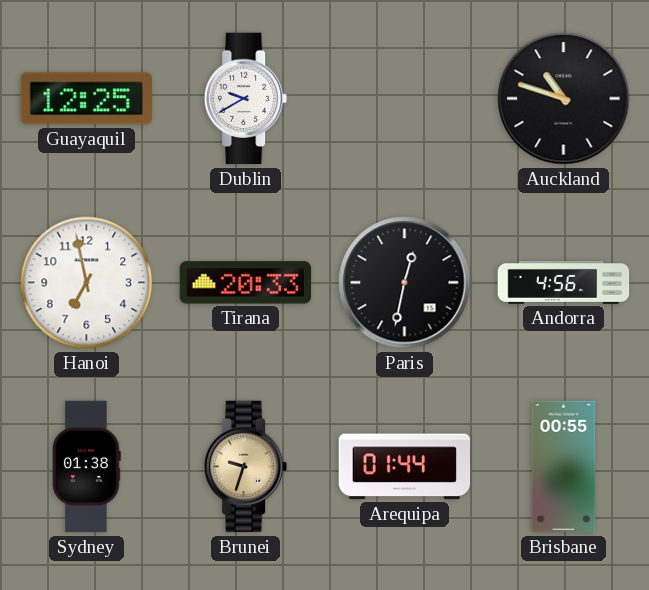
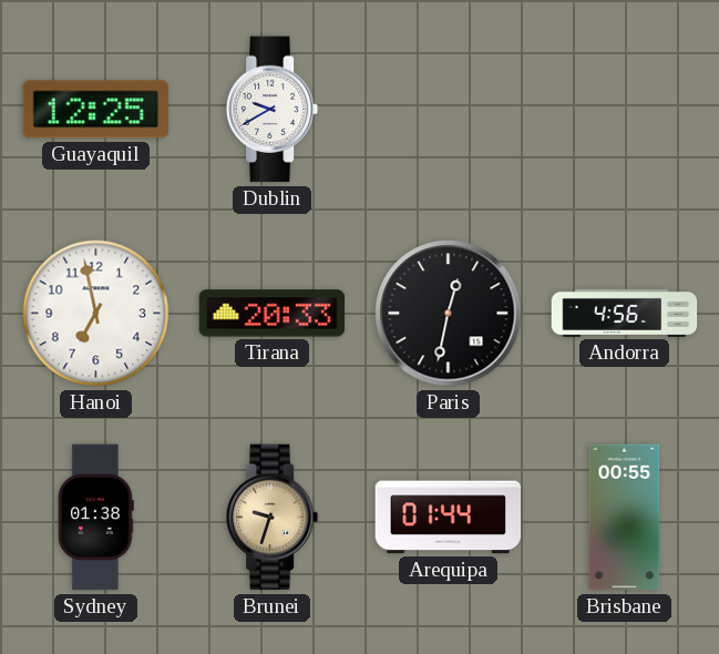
Auckland: 10:48 -> none
